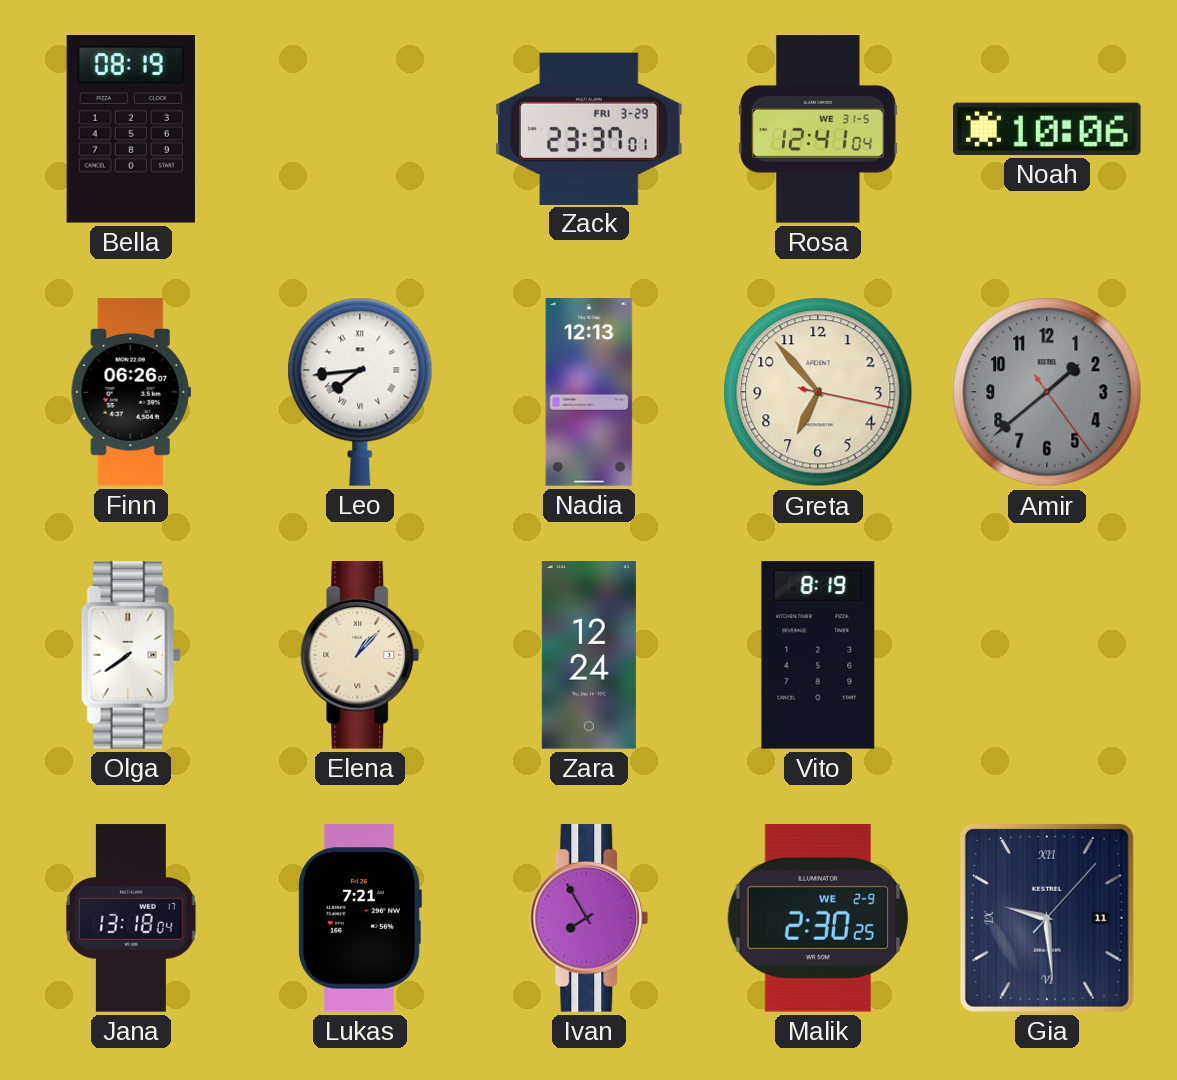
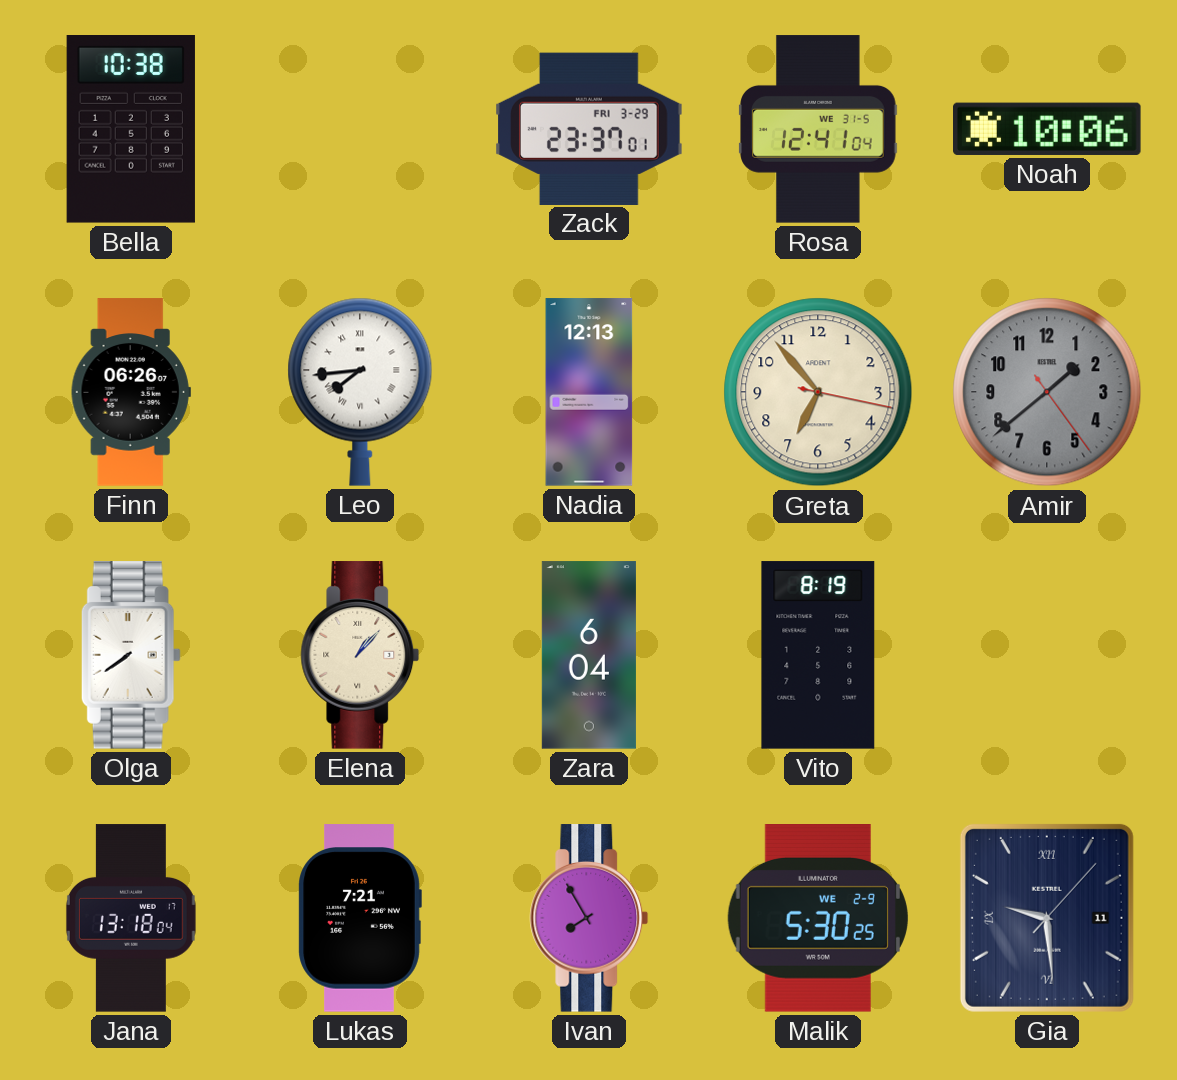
Bella: 08:19 -> 10:38
Zara: 12:24 -> 6:04
Malik: 2:30 -> 5:30
